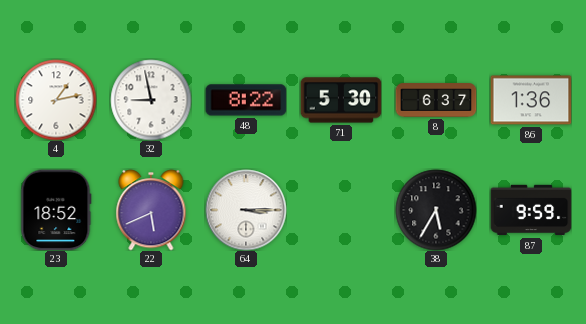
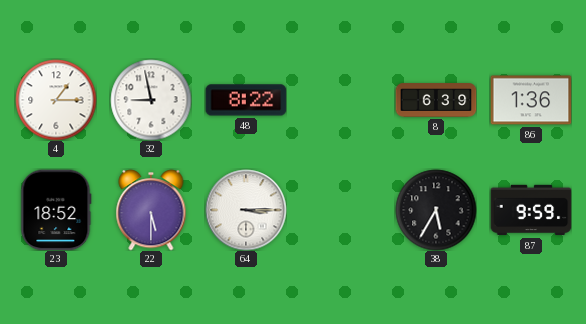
4: 1:13 -> 1:15
71: 5:30 -> none
8: 6:37 -> 6:39
22: 5:41 -> 5:30
